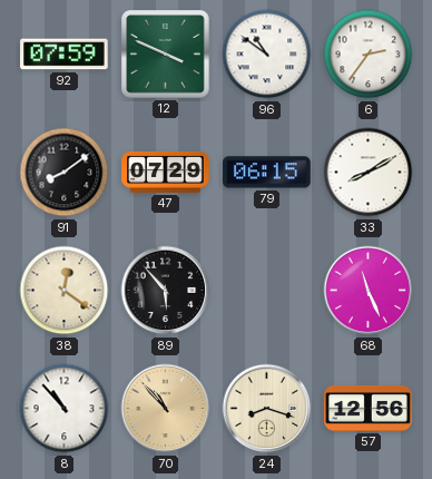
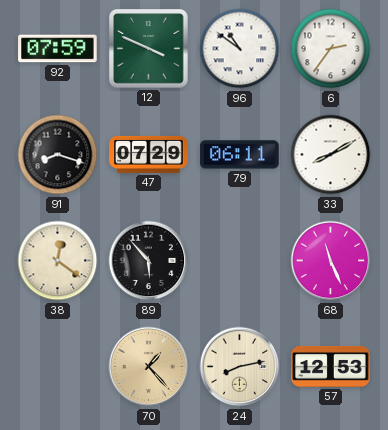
91: 8:09 -> 8:18
79: 06:15 -> 06:11
8: 10:53 -> none
70: 10:53 -> 1:23
24: 8:18 -> 8:13
57: 12:56 -> 12:53
